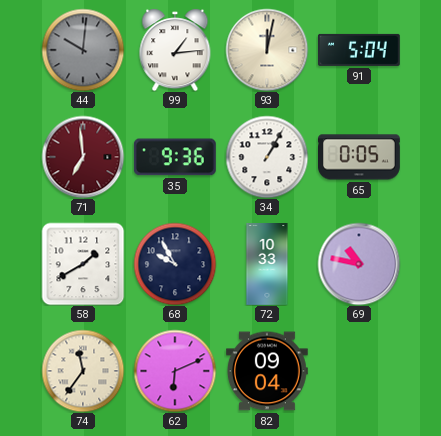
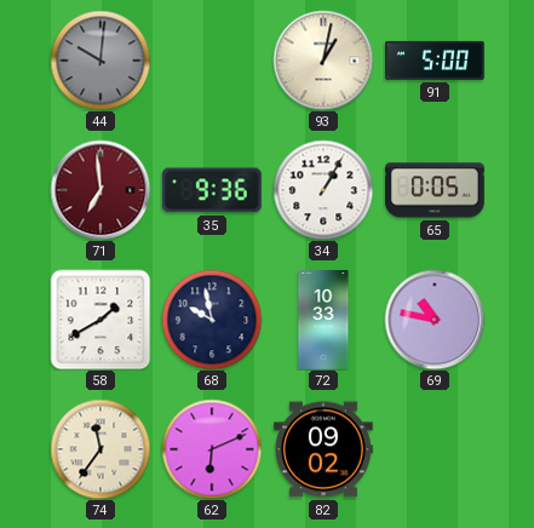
99: 1:14 -> none
93: 12:02 -> 1:02
91: 5:04 -> 5:00
68: 9:55 -> 9:58
82: 09:04 -> 09:02
